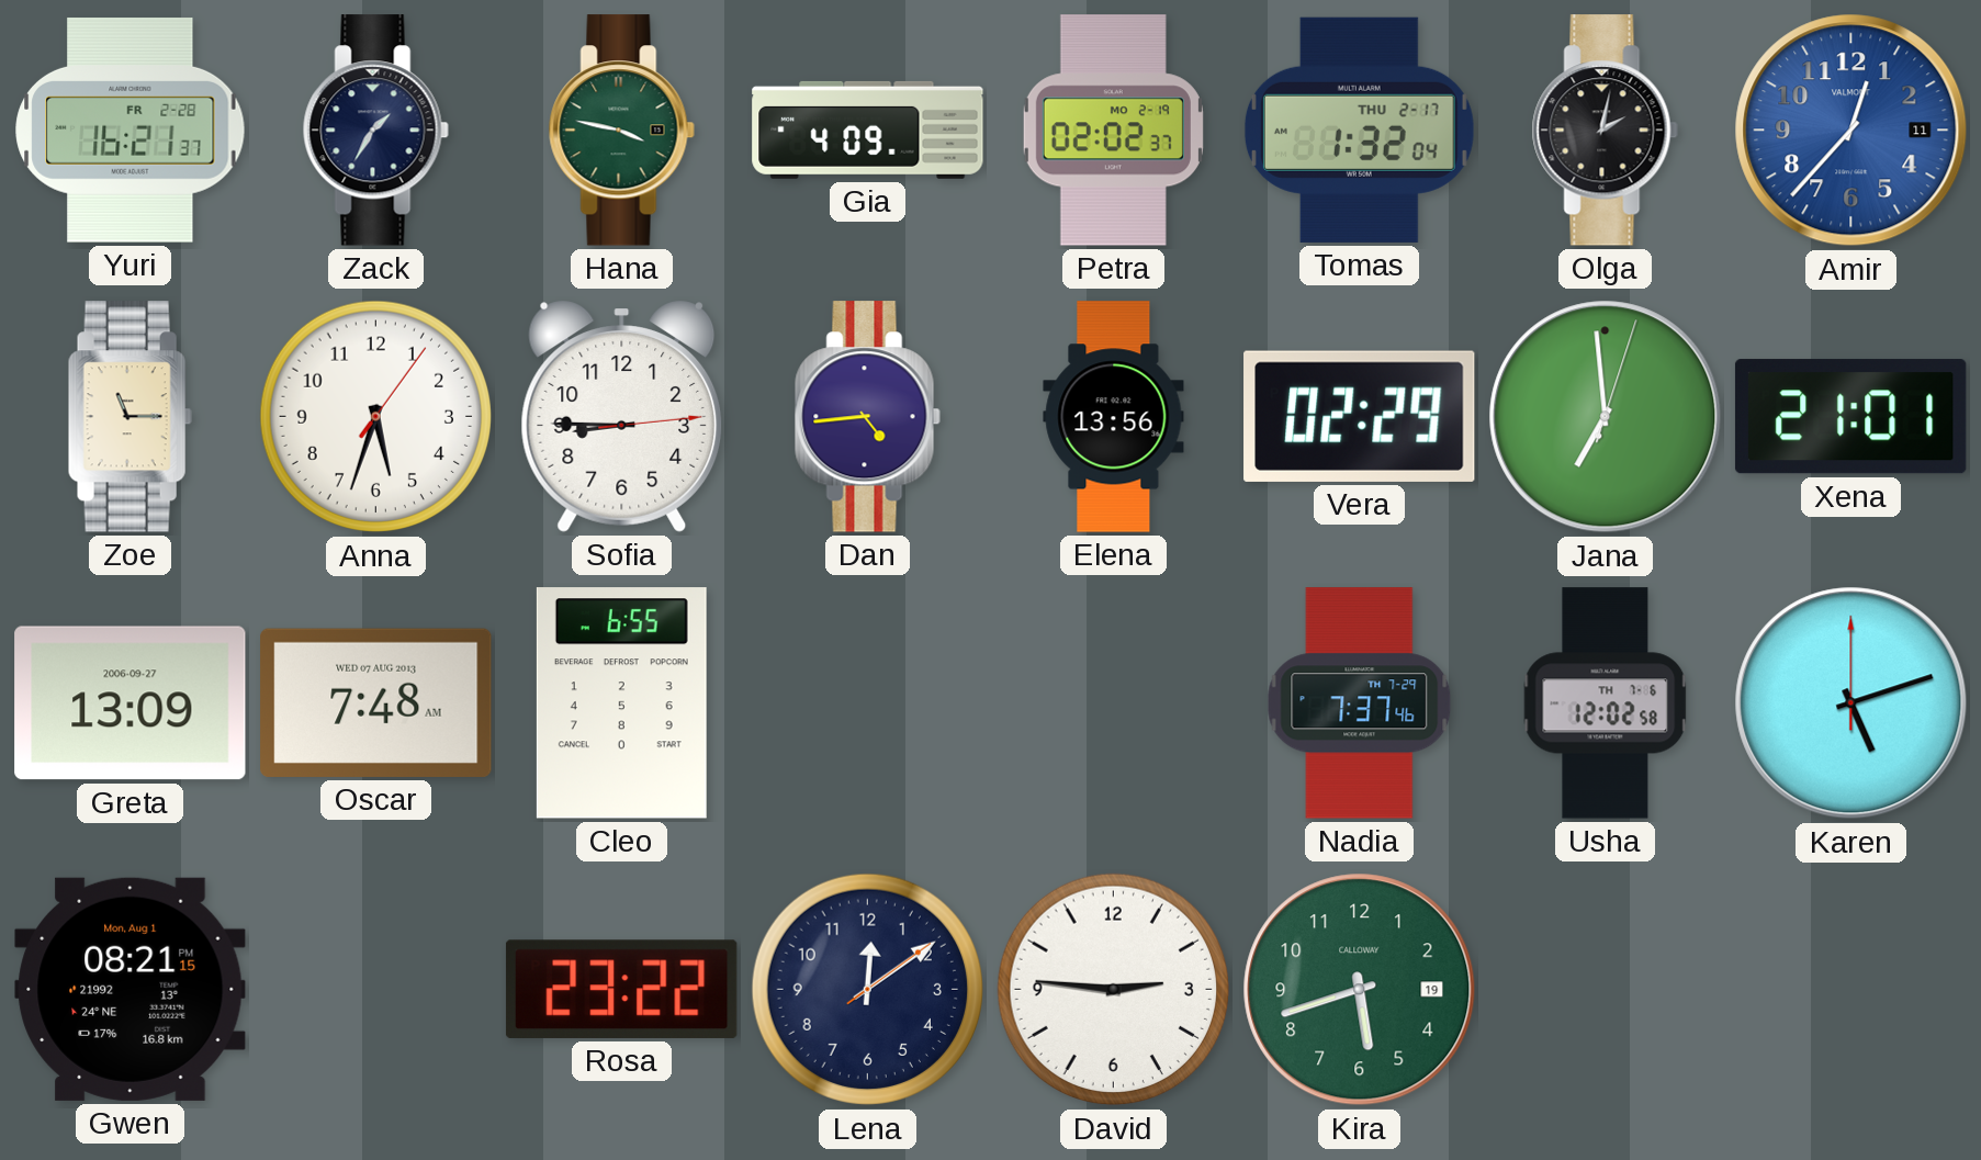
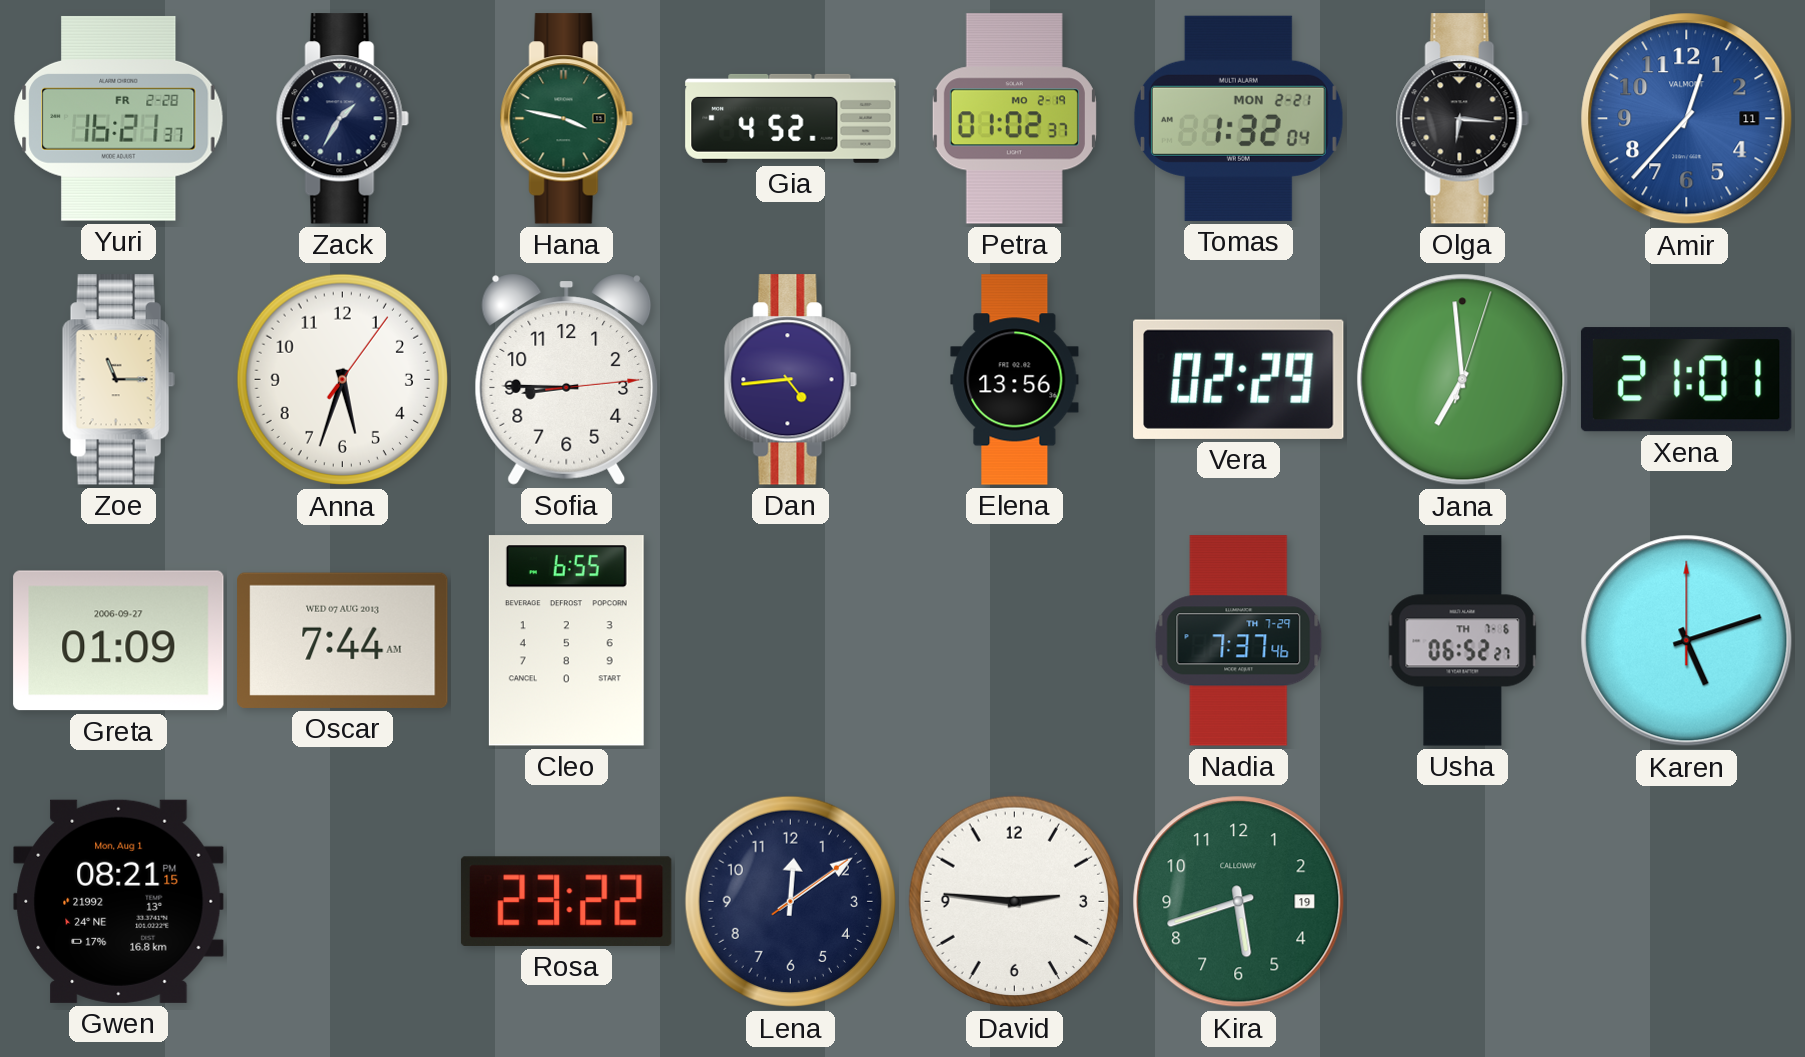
Gia: 4:09 -> 4:52
Petra: 02:02 -> 01:02
Tomas date: THU 2-17 -> MON 2-21
Olga: 2:02 -> 6:16
Greta: 13:09 -> 01:09
Oscar: 7:48 -> 7:44
Usha: 12:02 -> 06:52
